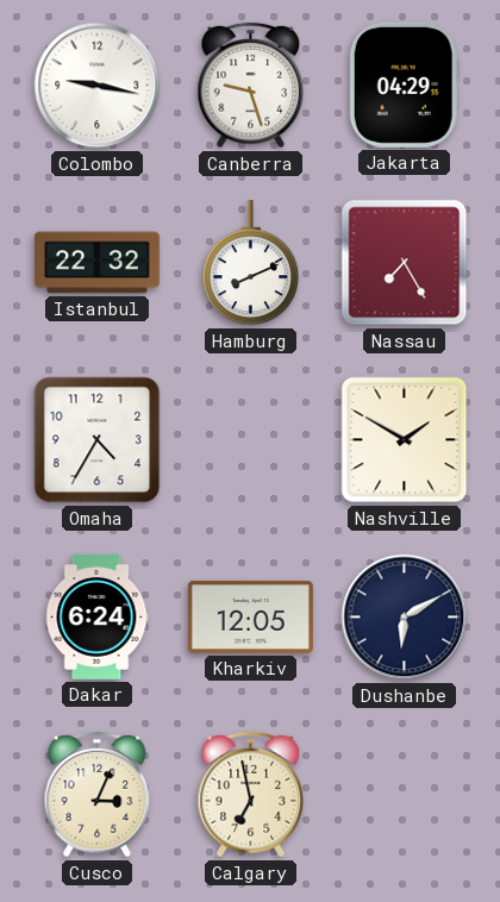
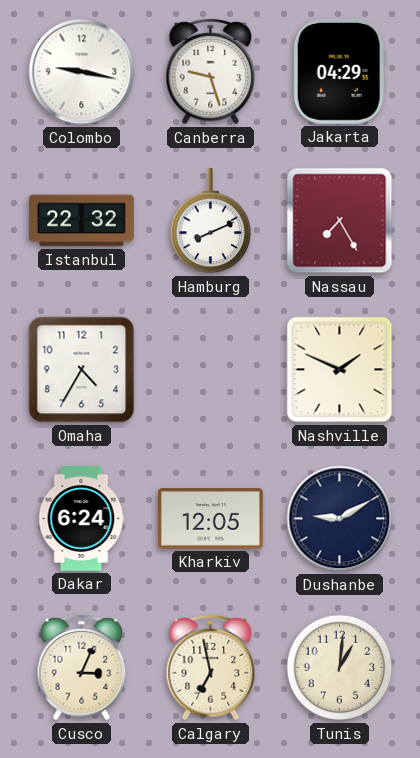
Nashville: 1:50 -> 1:49
Dushanbe: 6:10 -> 9:10
Tunis: none -> 1:01
